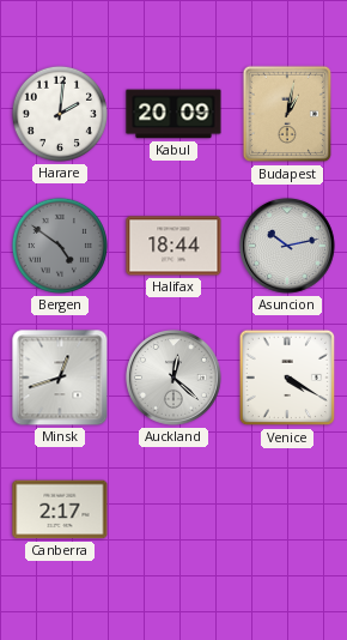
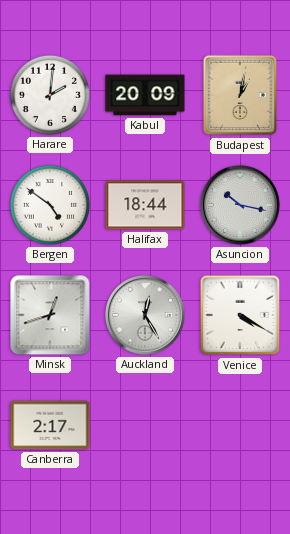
Bergen dial: grey -> white
Asuncion: 10:13 -> 10:17
Auckland: 12:22 -> 12:25
